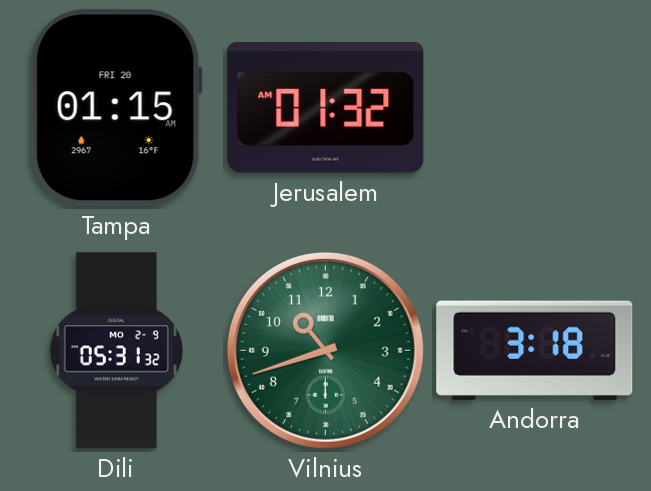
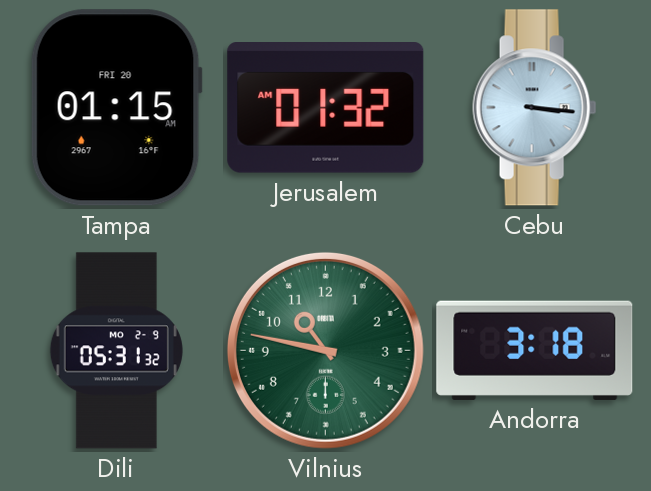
Cebu: none -> 3:16
Vilnius: 10:42 -> 10:47
